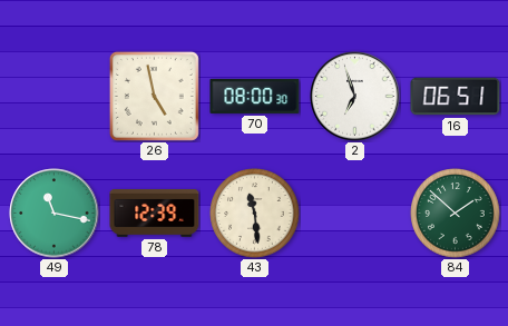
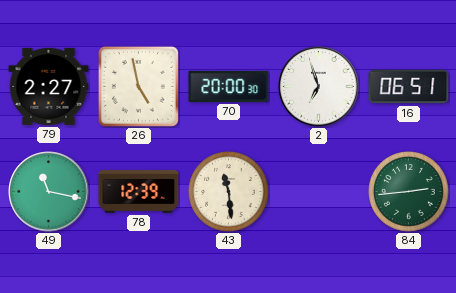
79: none -> 2:27
70: 08:00 -> 20:00
84: 1:52 -> 2:44
